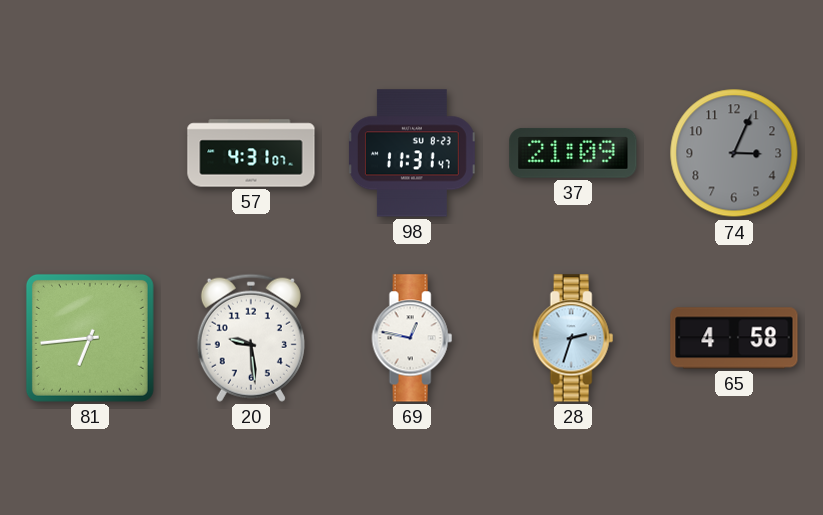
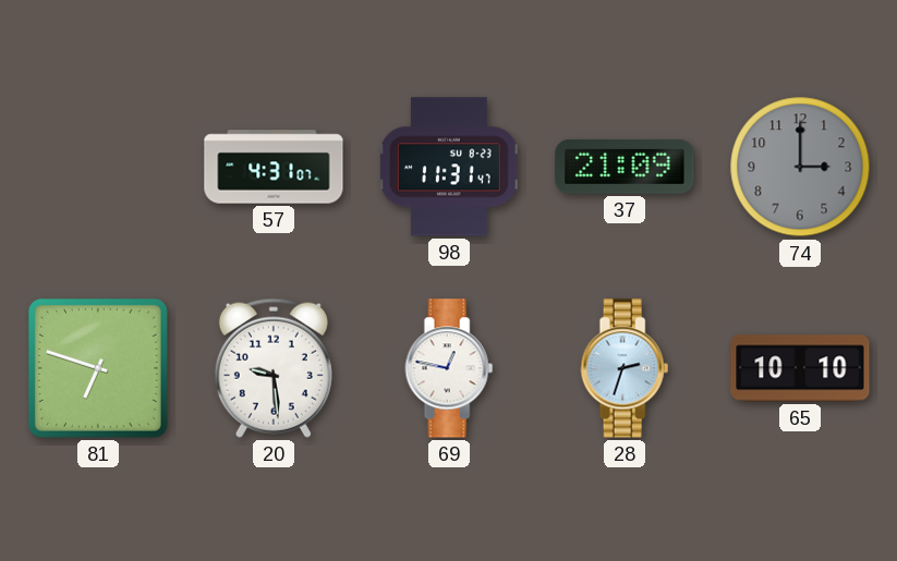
74: 3:04 -> 3:00
81: 6:44 -> 6:48
65: 4:58 -> 10:10
